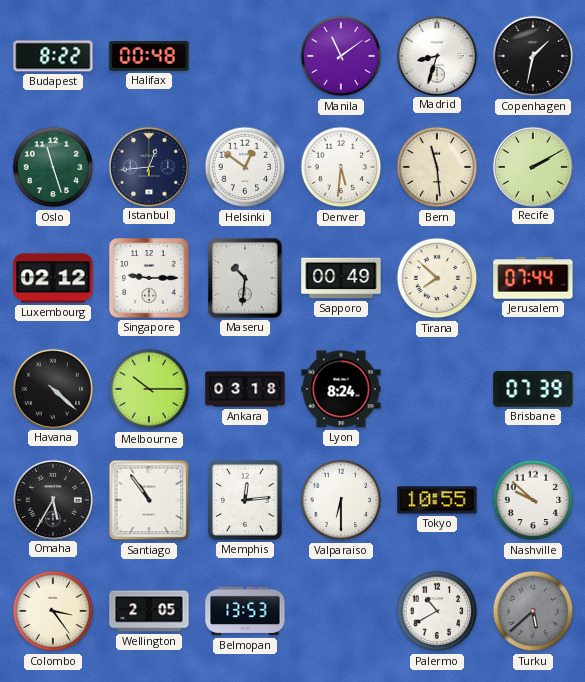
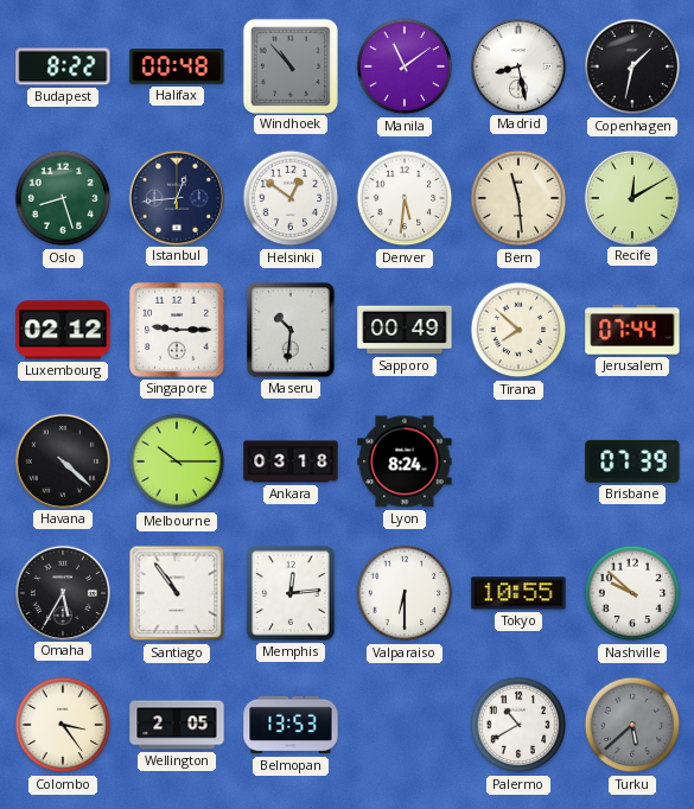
Windhoek: none -> 10:53
Madrid: 8:33 -> 8:28
Oslo: 11:27 -> 8:27
Recife: 2:10 -> 12:10
